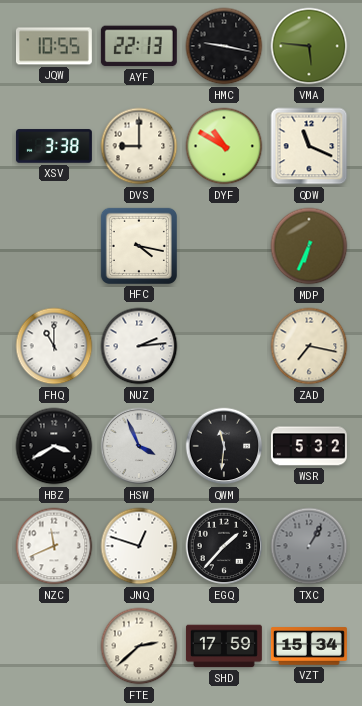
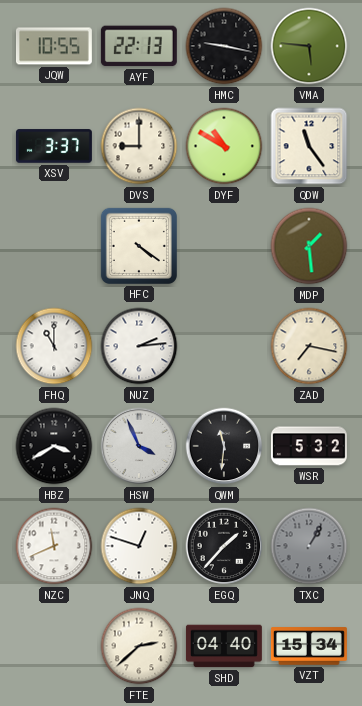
XSV: 3:38 -> 3:37
QDW: 11:19 -> 11:24
HFC: 4:17 -> 4:21
MDP: 6:34 -> 1:29
SHD: 17:59 -> 04:40
